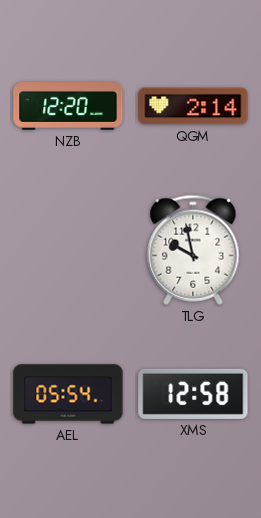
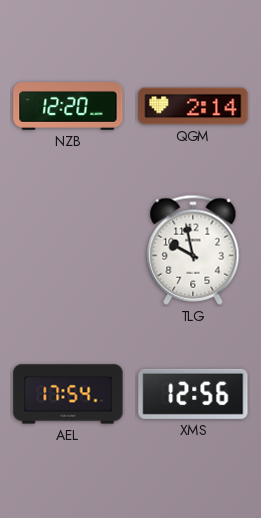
AEL: 05:54 -> 17:54
XMS: 12:58 -> 12:56
